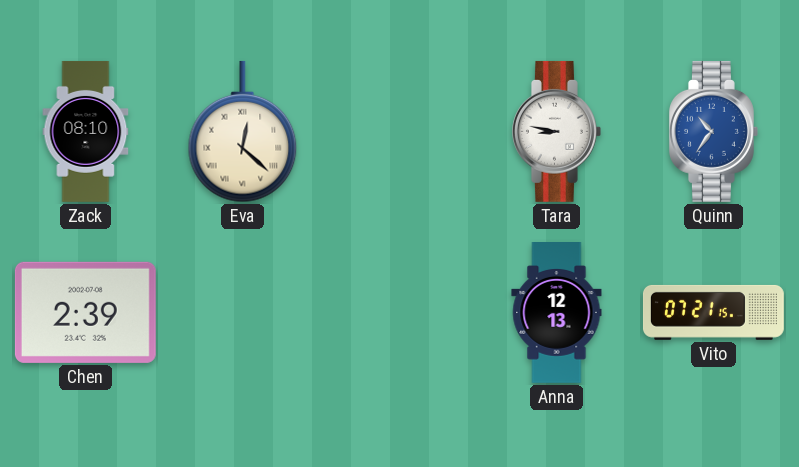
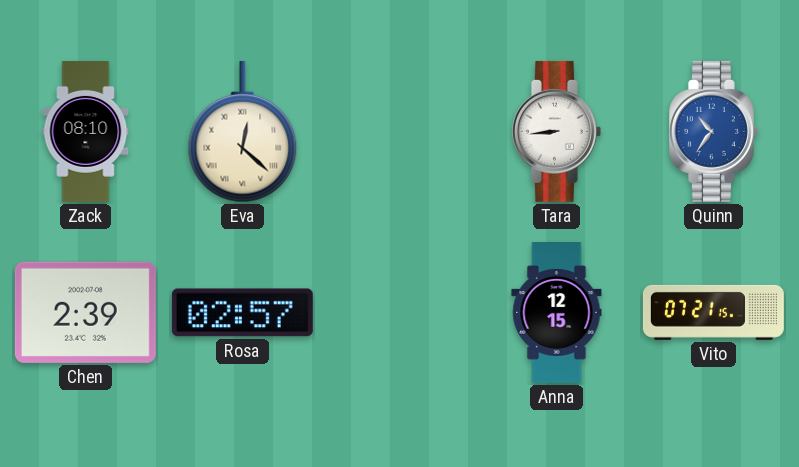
Tara: 8:47 -> 8:44
Rosa: none -> 02:57
Anna: 12:13 -> 12:15
